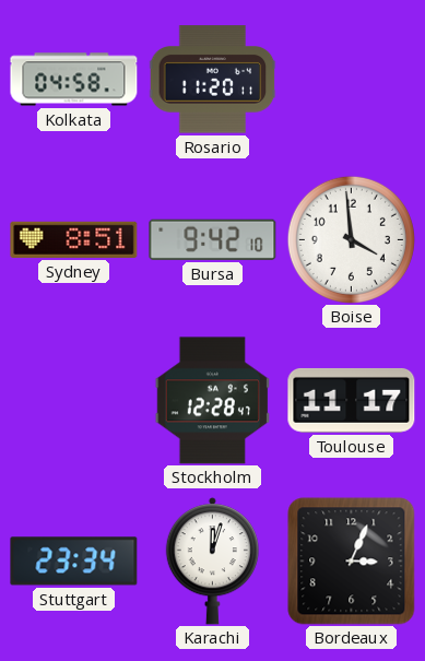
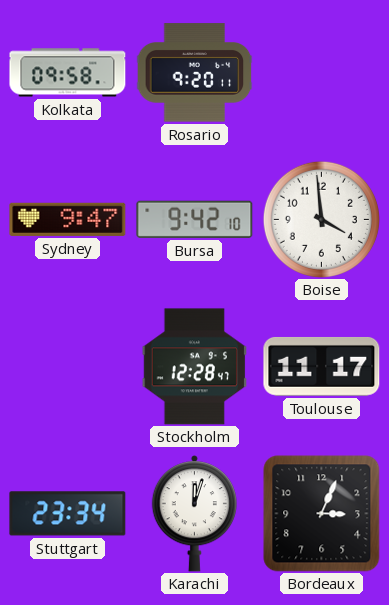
Kolkata: 04:58 -> 09:58
Rosario: 11:20 -> 9:20
Sydney: 8:51 -> 9:47
